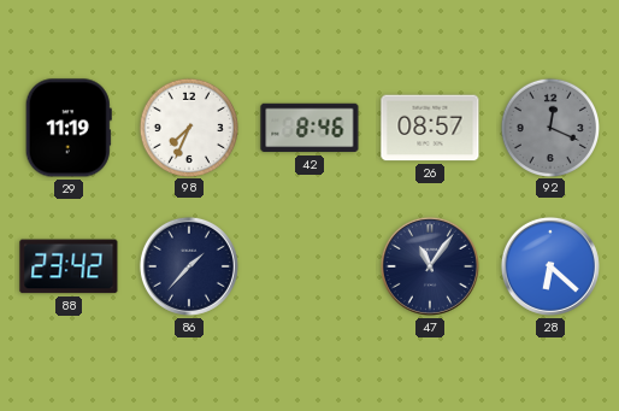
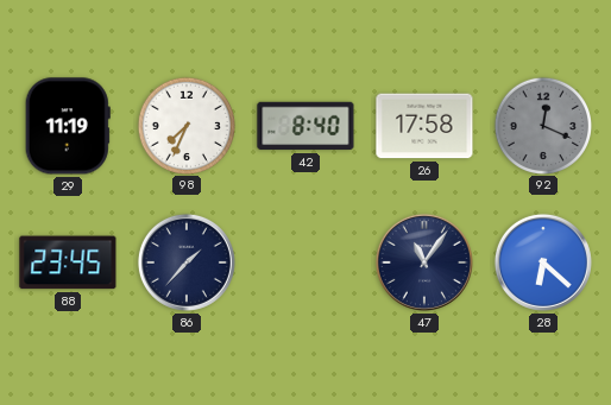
42: 8:46 -> 8:40
26: 08:57 -> 17:58
88: 23:42 -> 23:45
